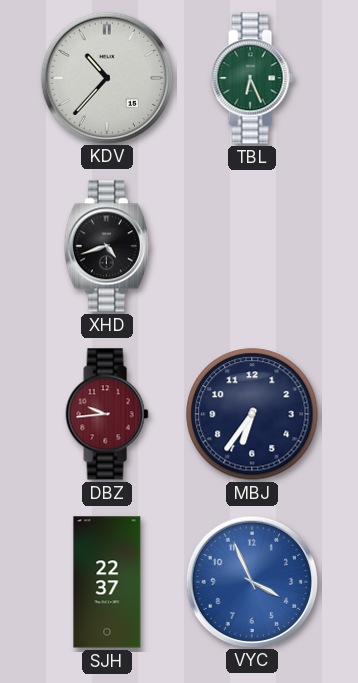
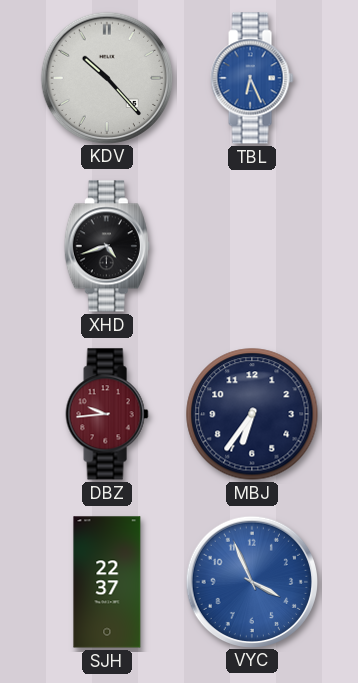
KDV: 10:37 -> 10:23
TBL dial: green -> blue
